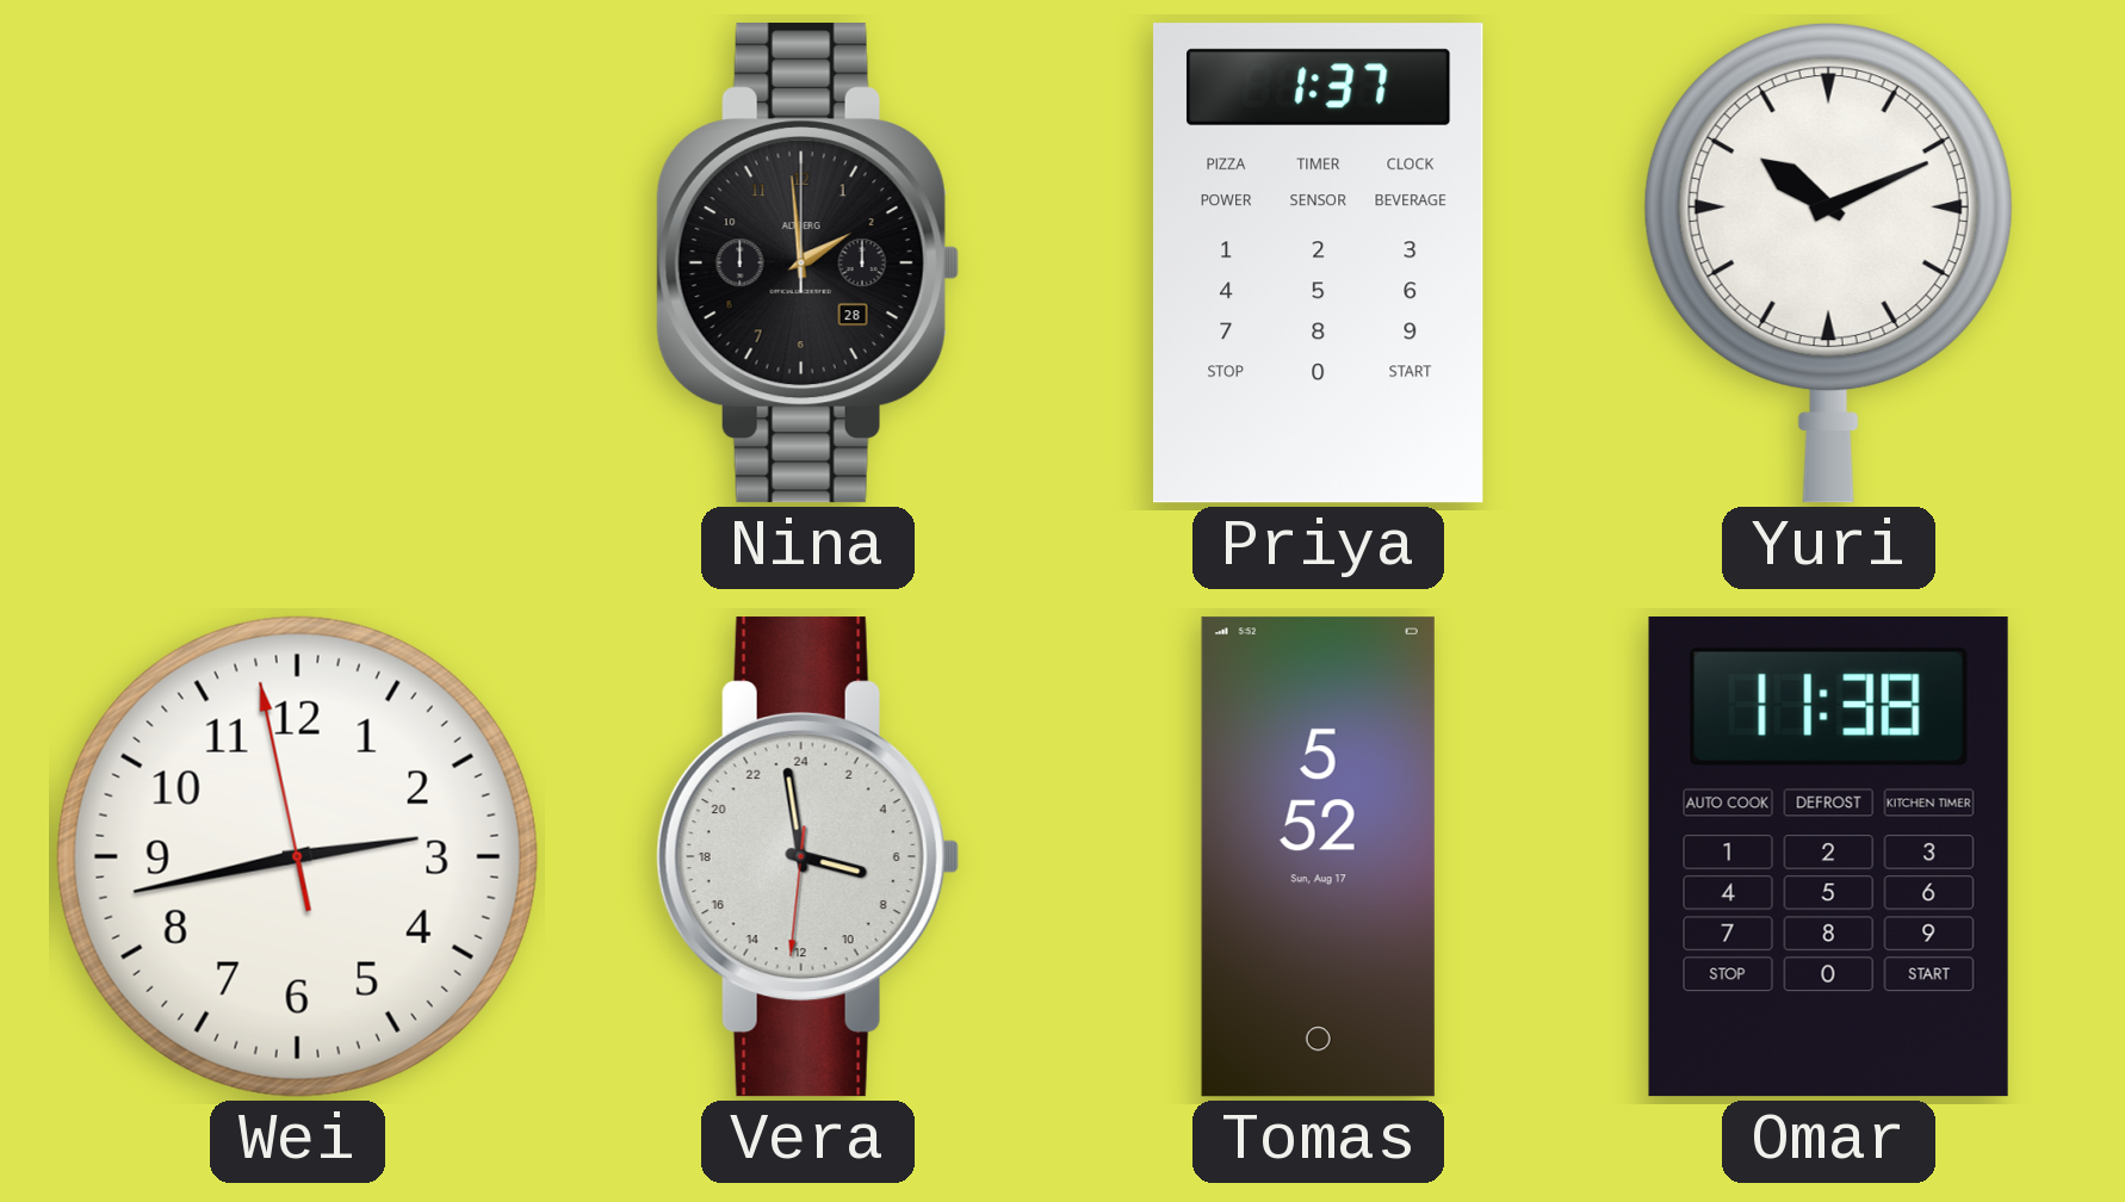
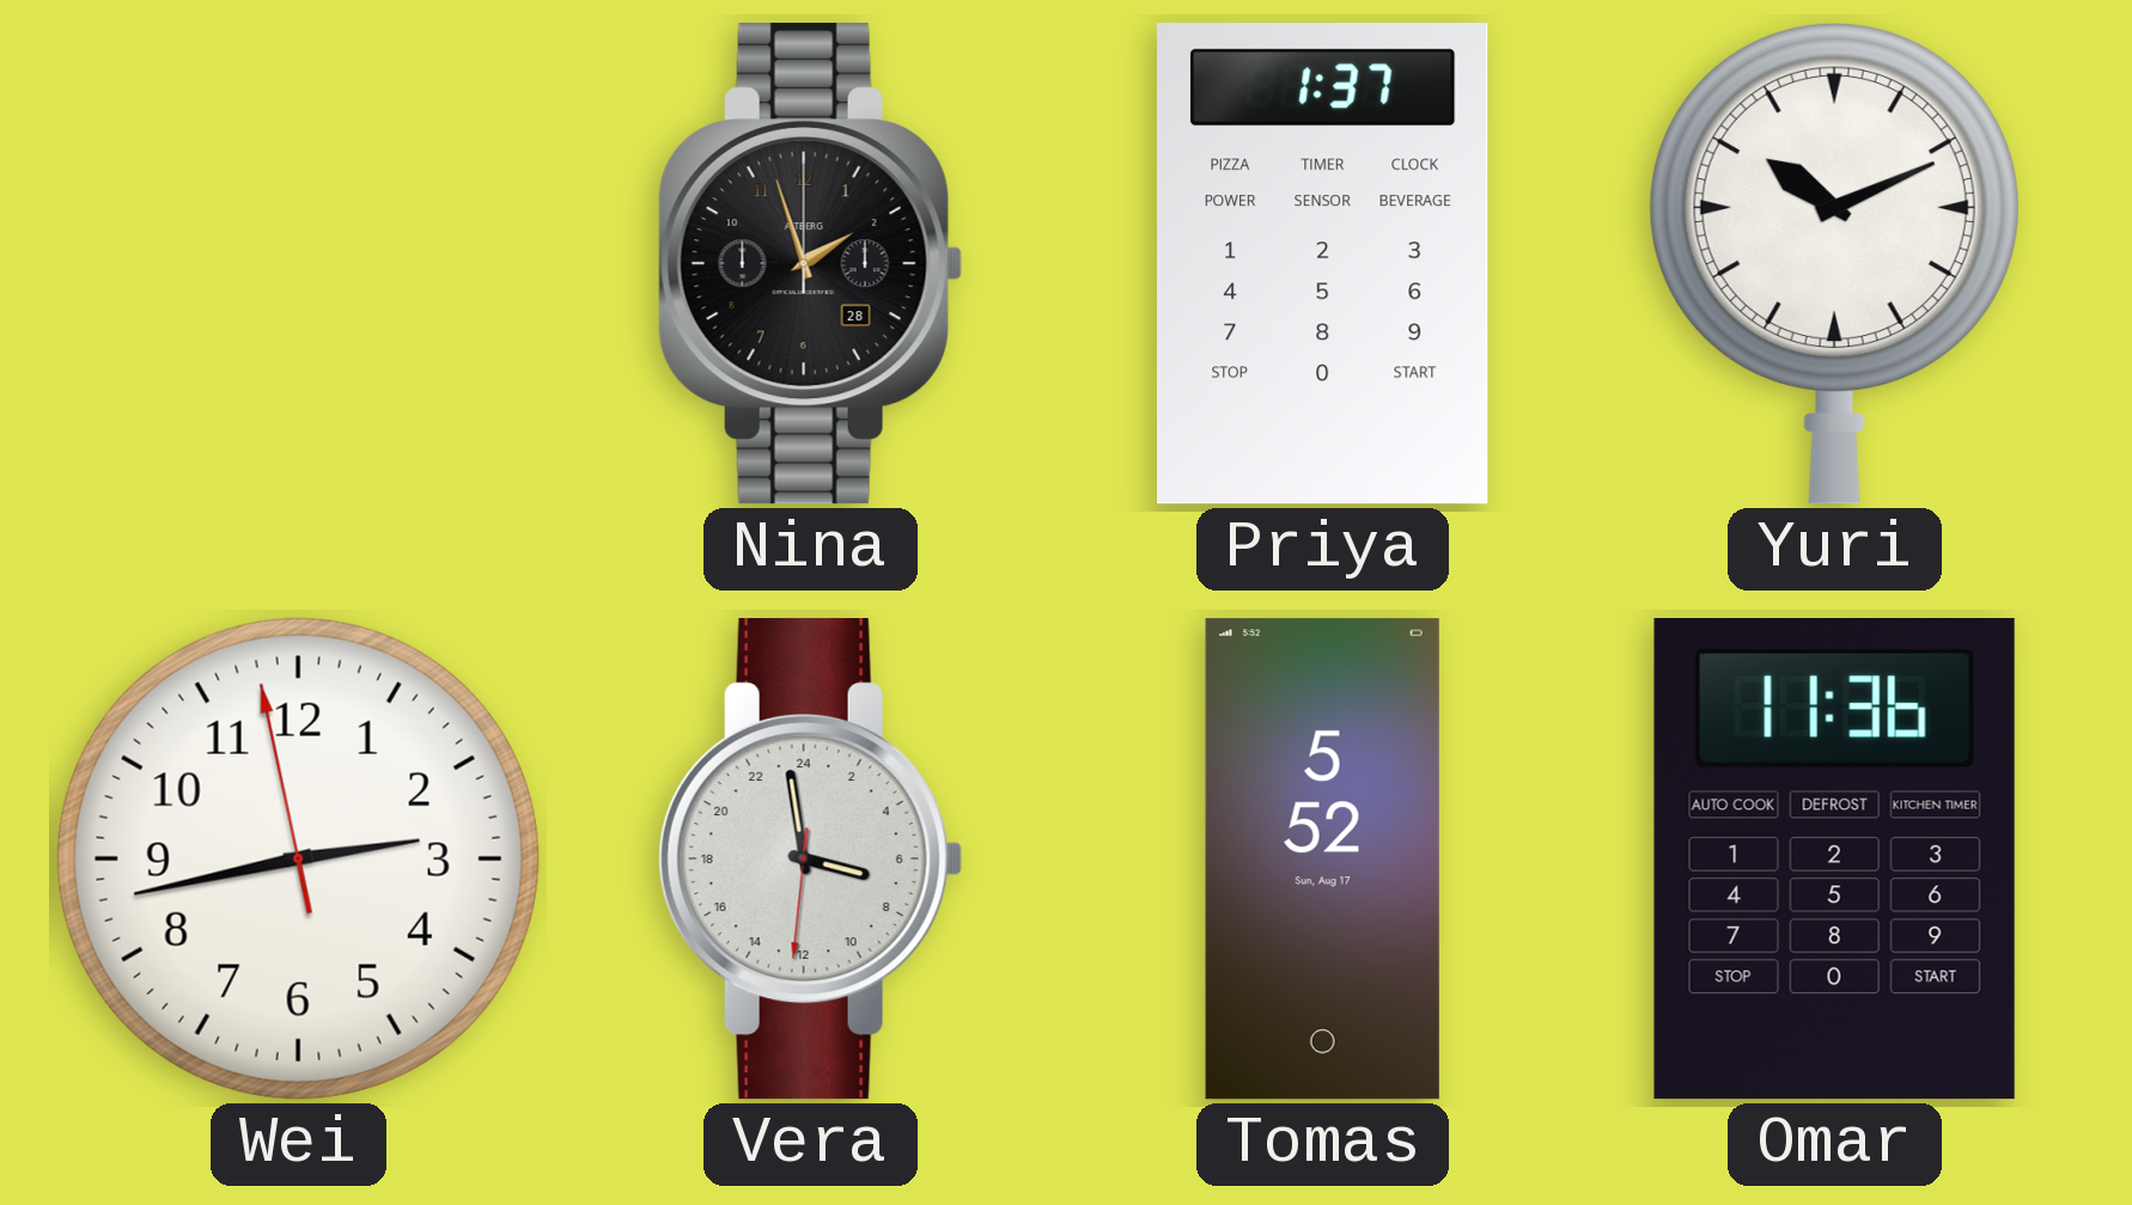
Nina: 1:59 -> 1:57
Omar: 11:38 -> 11:36
